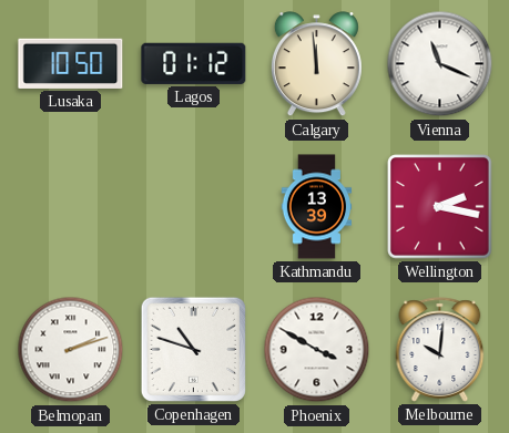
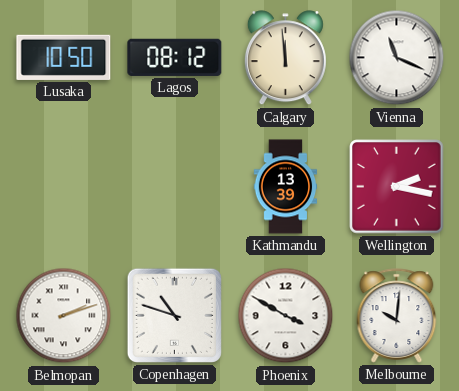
Lagos: 01:12 -> 08:12
